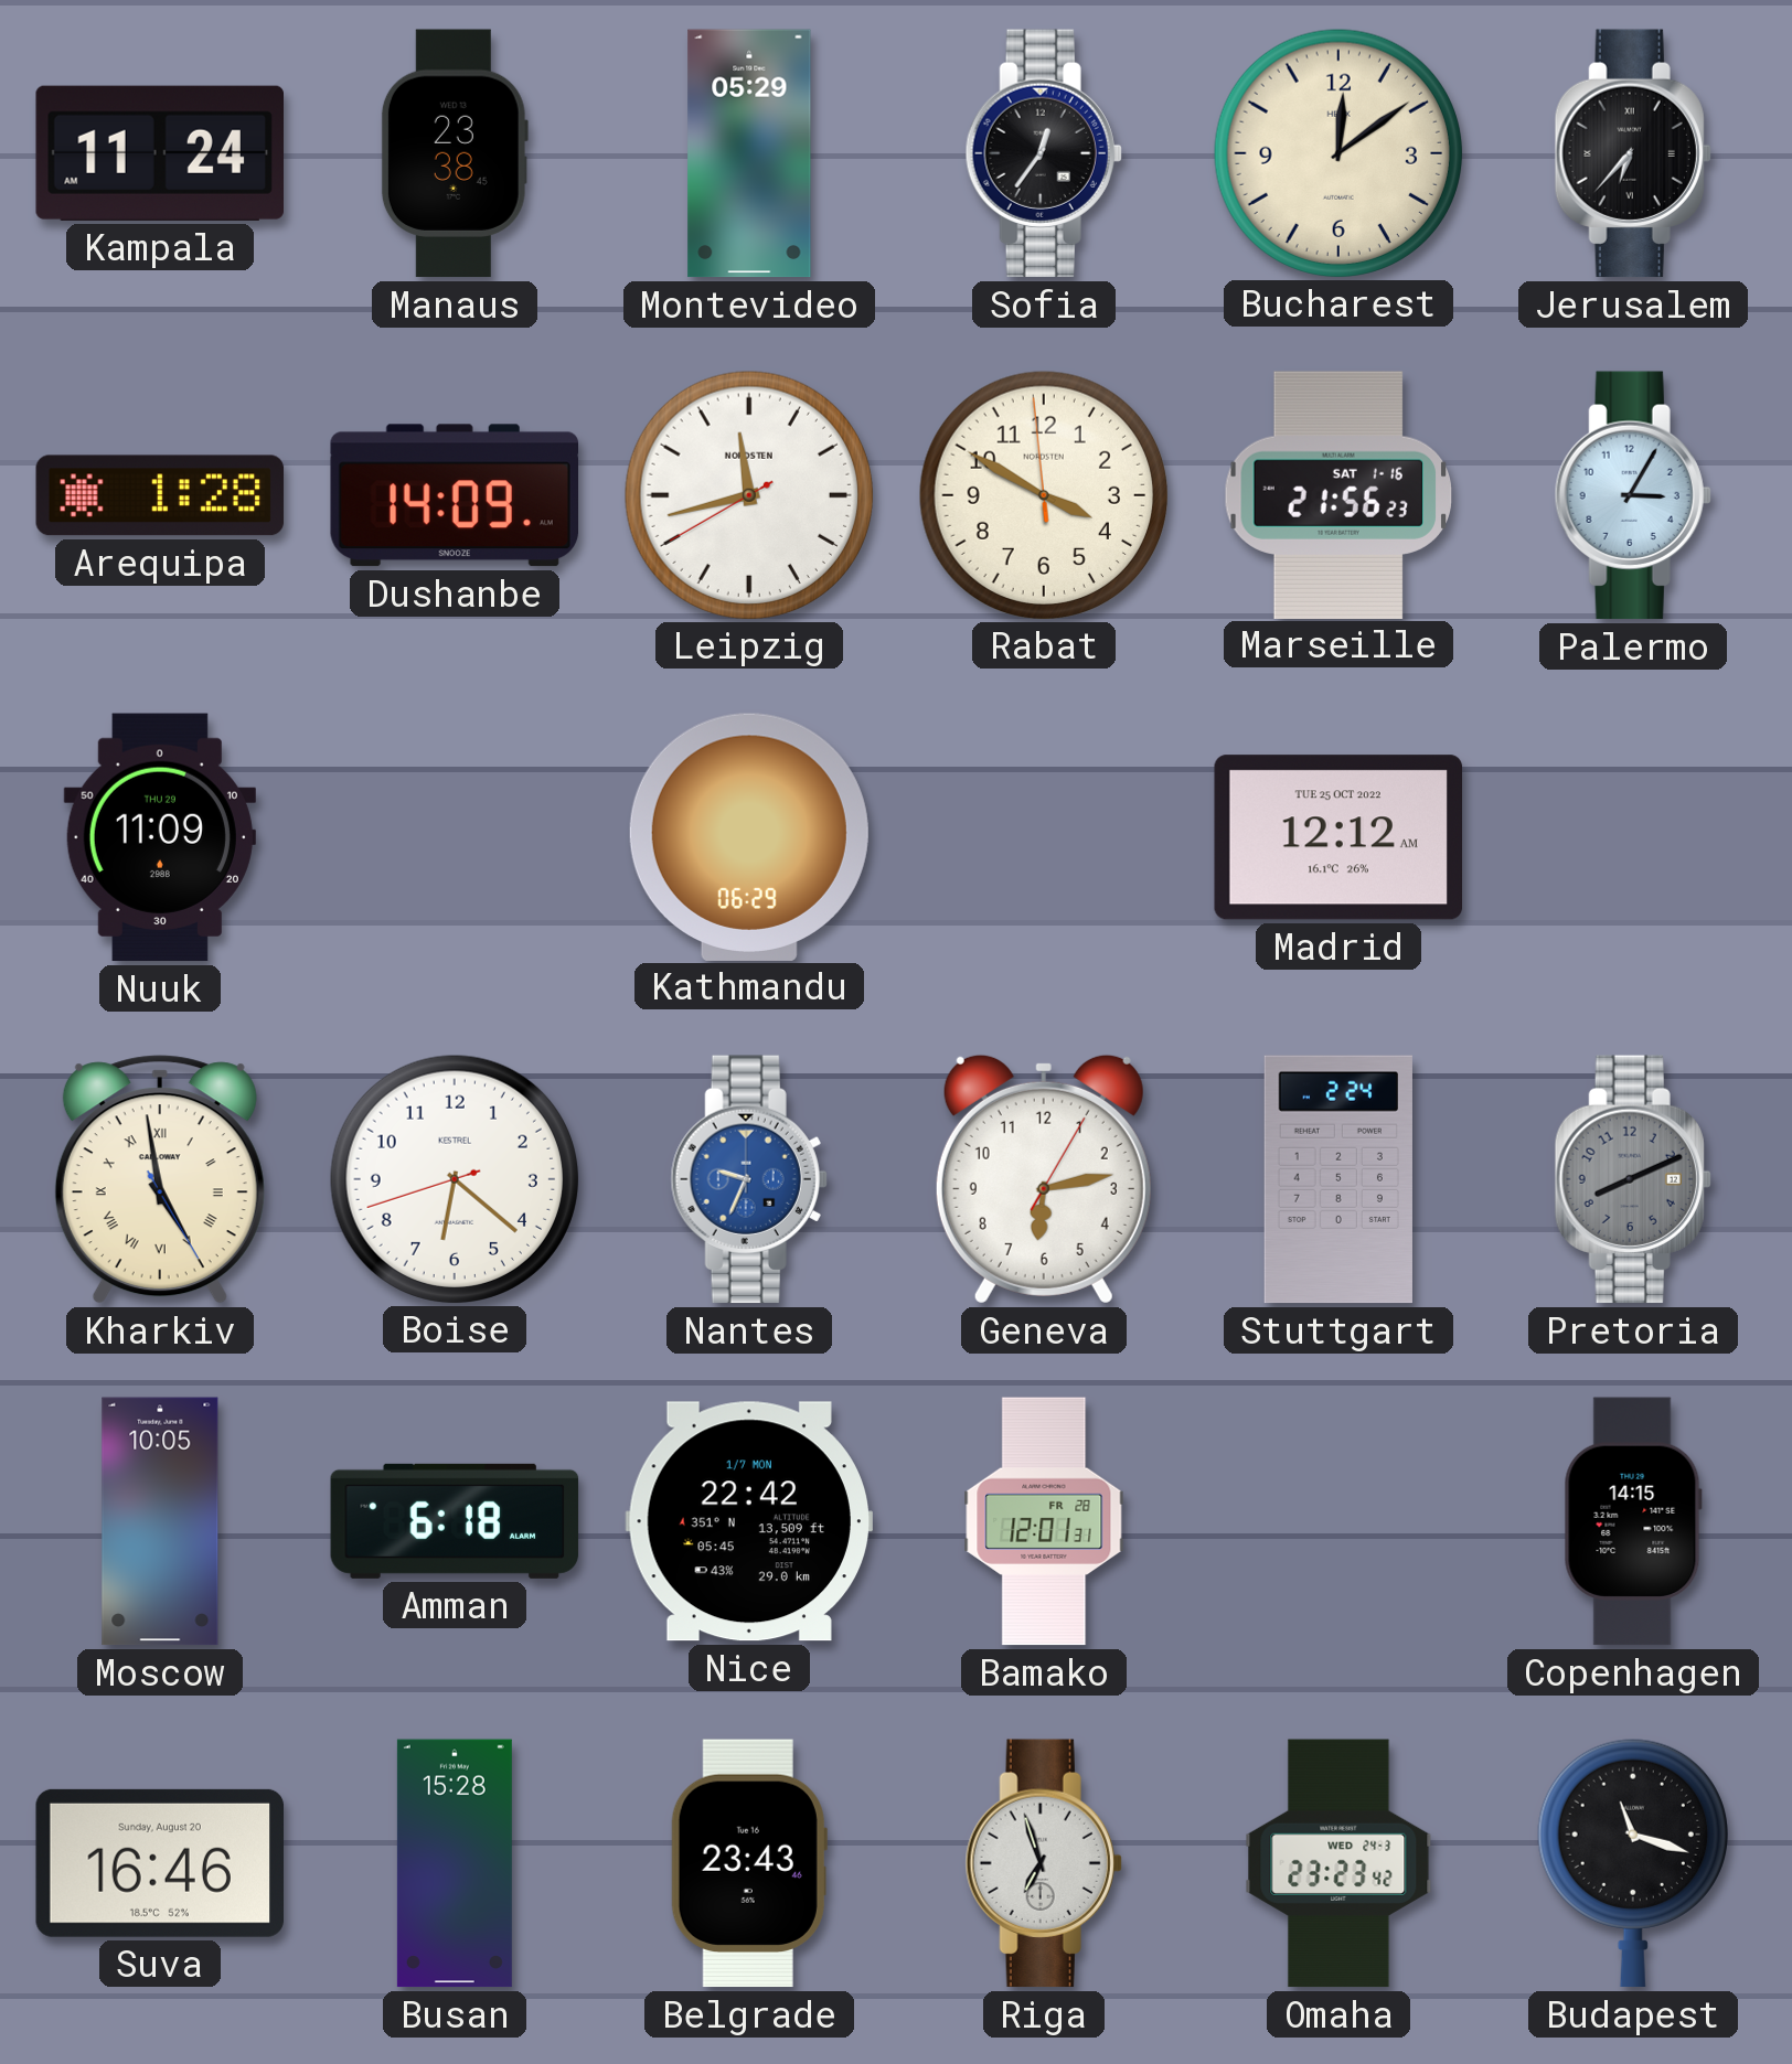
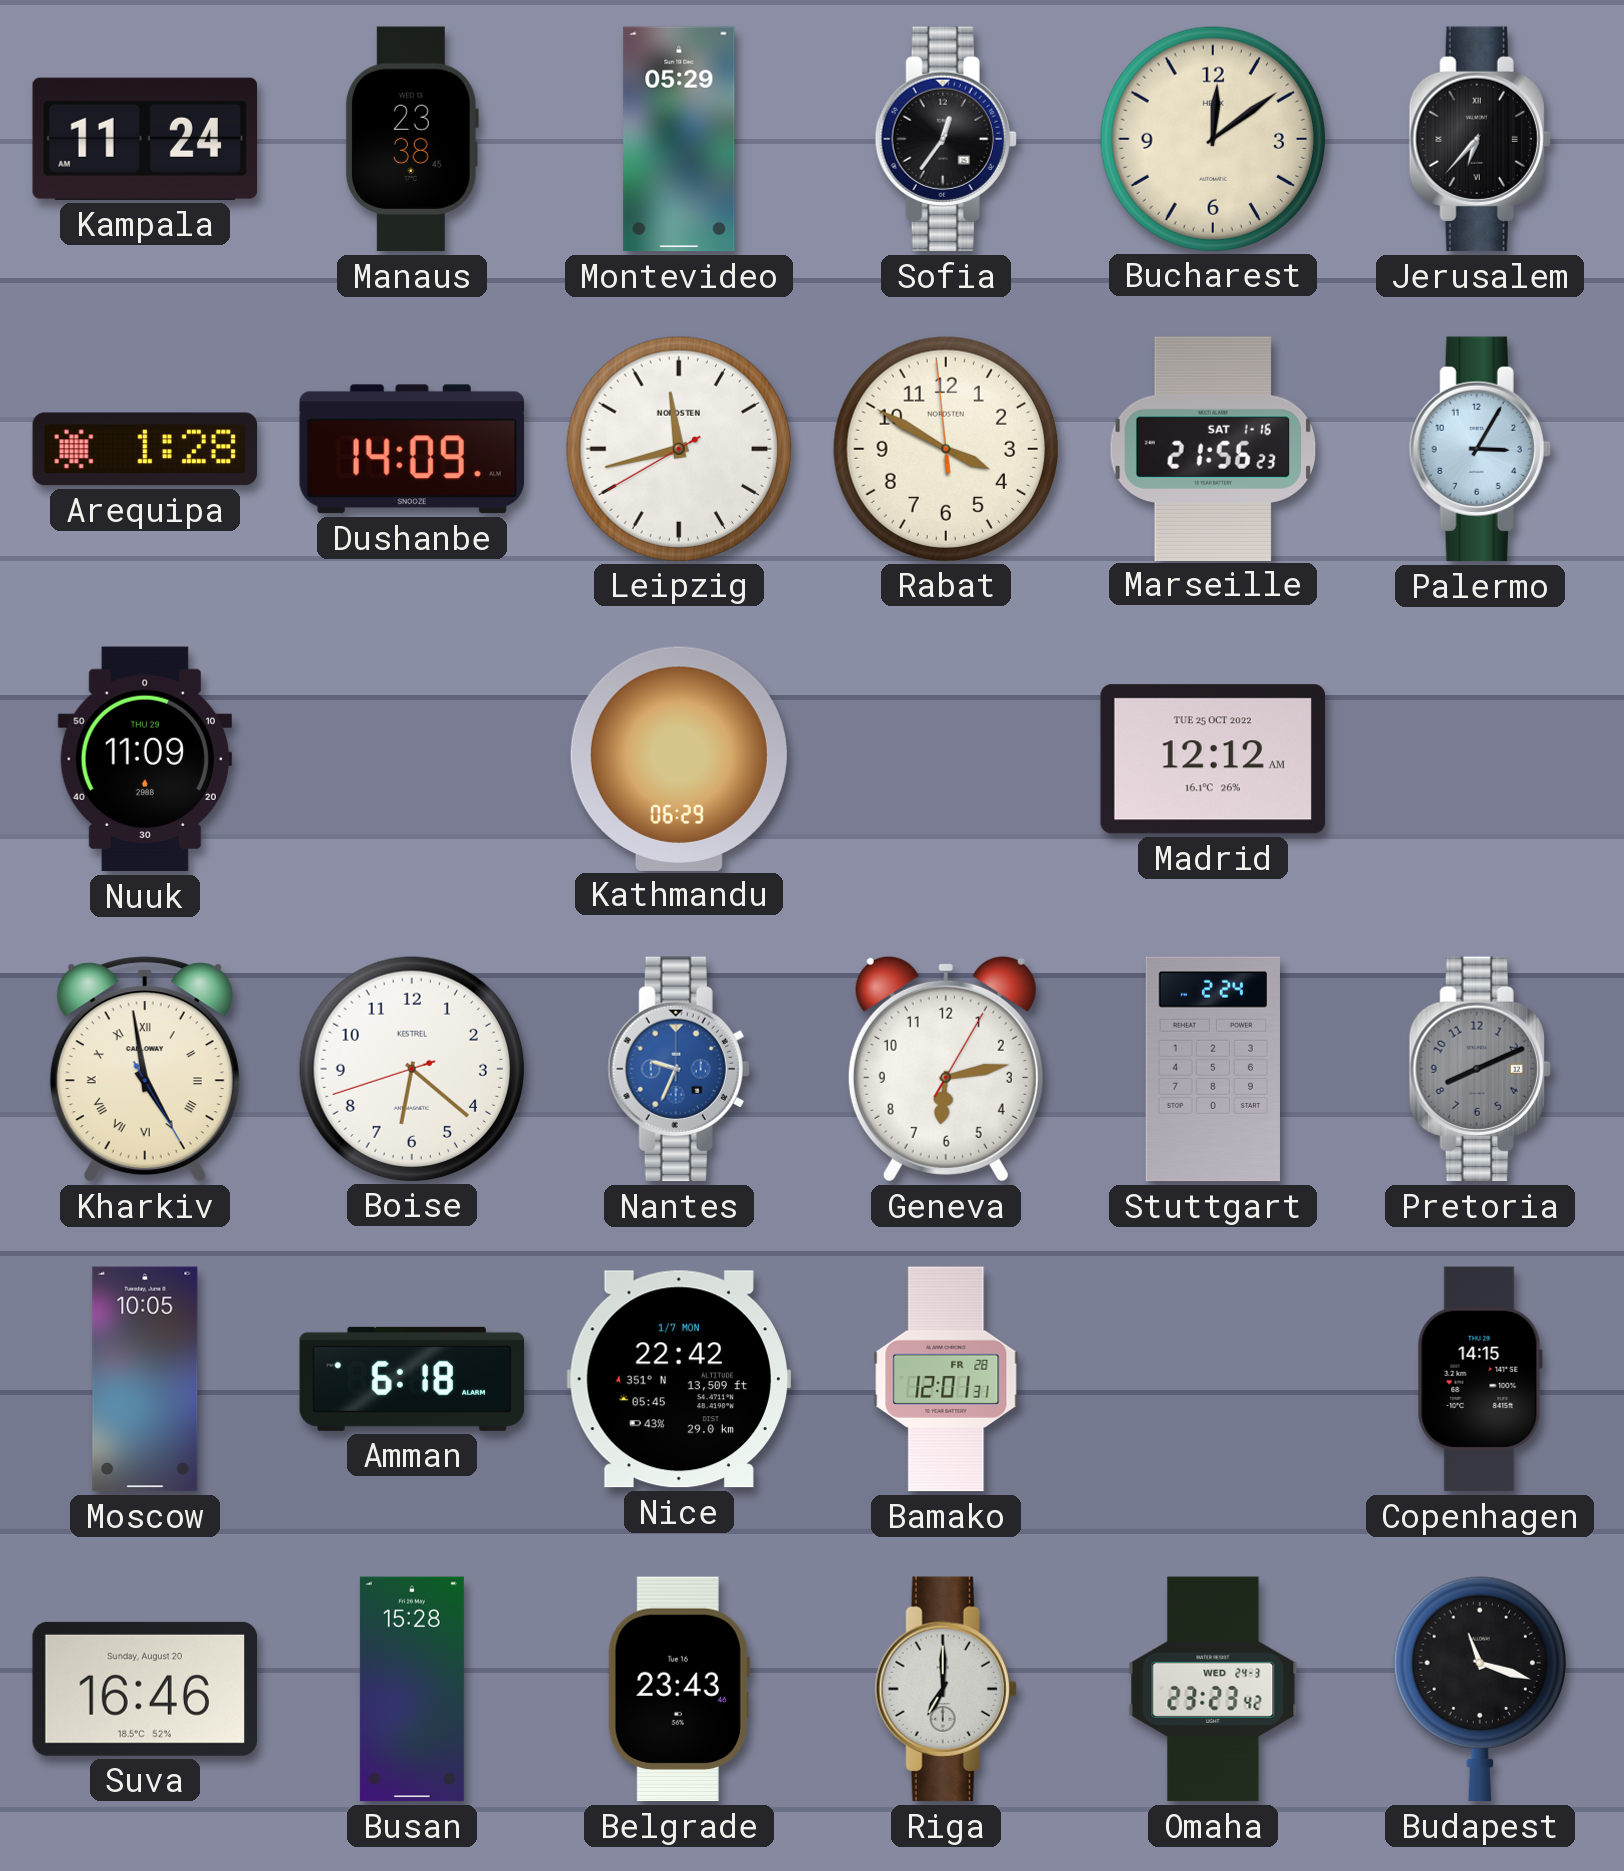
Riga: 6:57 -> 7:00
